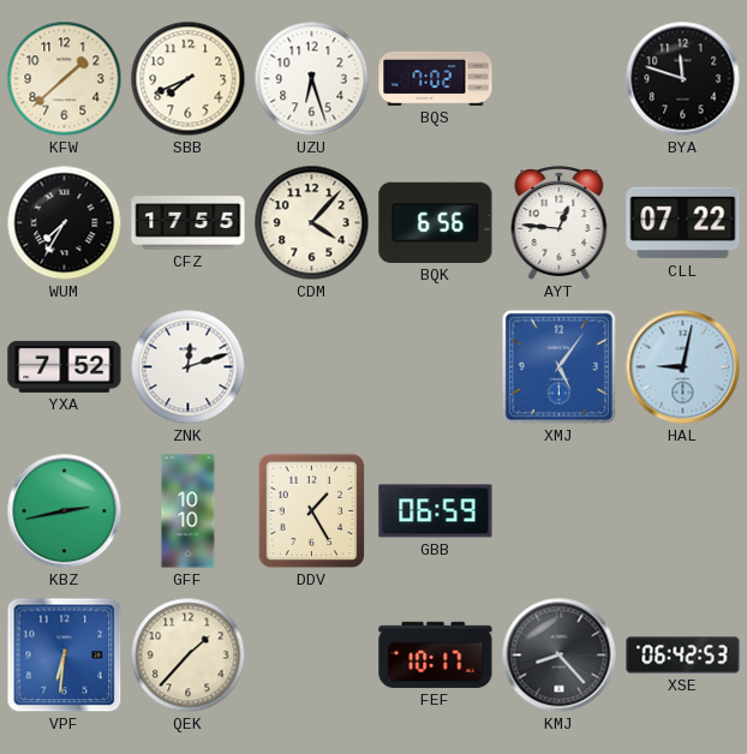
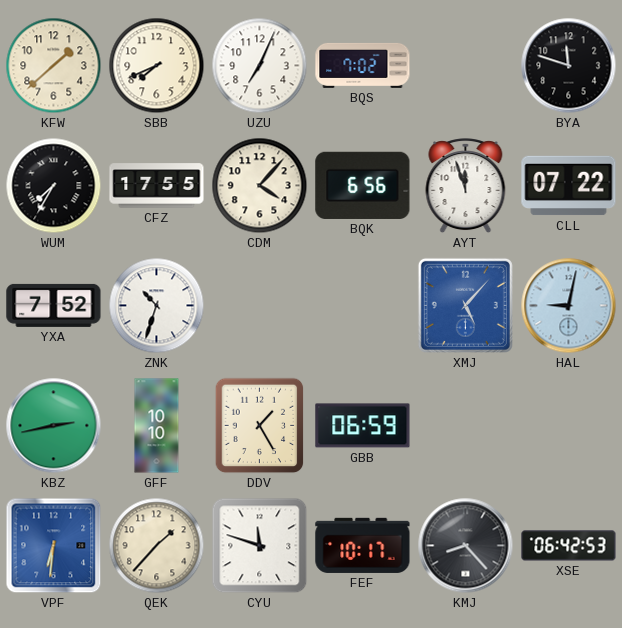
UZU: 6:27 -> 7:04
AYT: 12:46 -> 11:57
ZNK: 12:12 -> 10:33
XMJ: 5:06 -> 5:07
CYU: none -> 11:48
